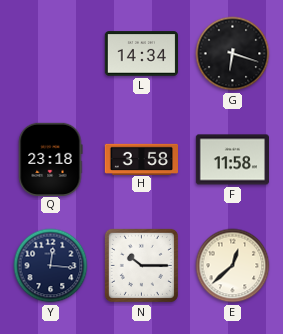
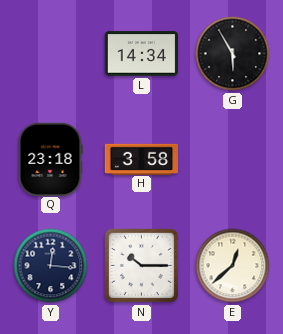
G: 6:18 -> 5:55
F: 11:58 -> none
